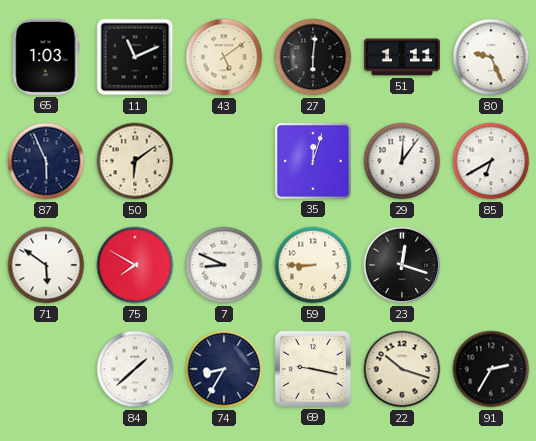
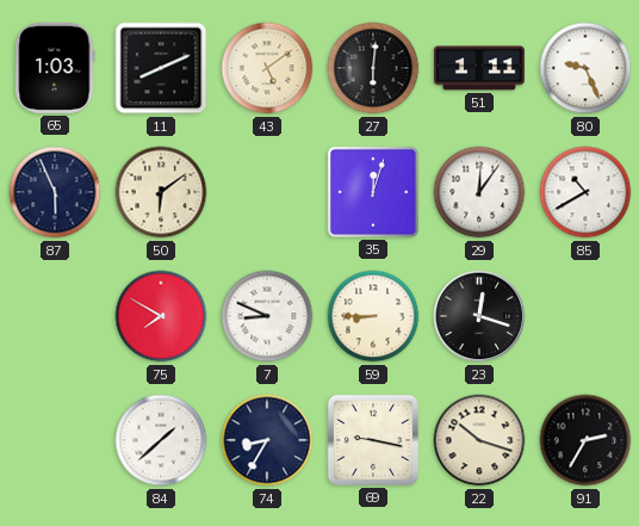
11: 11:11 -> 8:11
85: 6:40 -> 10:40
71: 5:51 -> none
